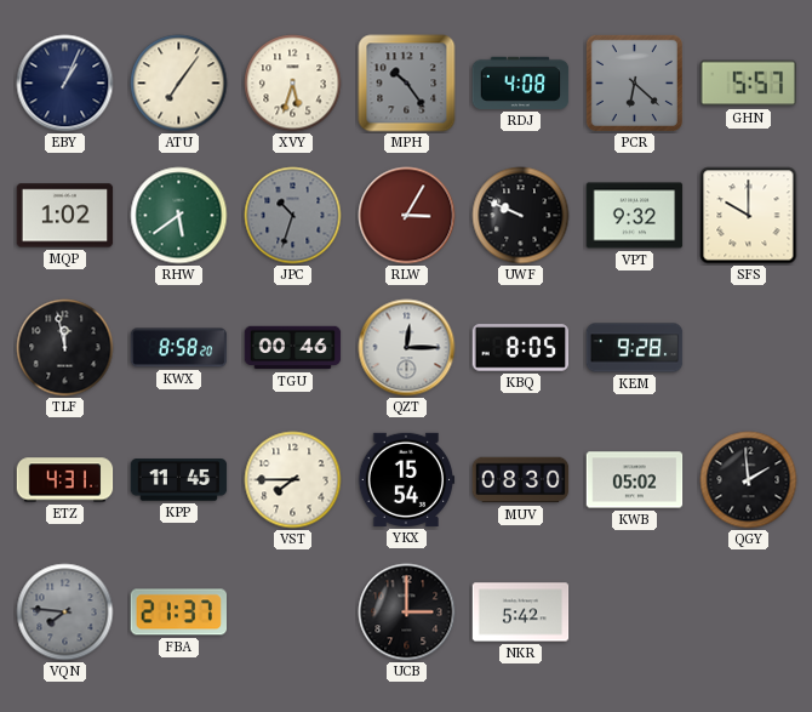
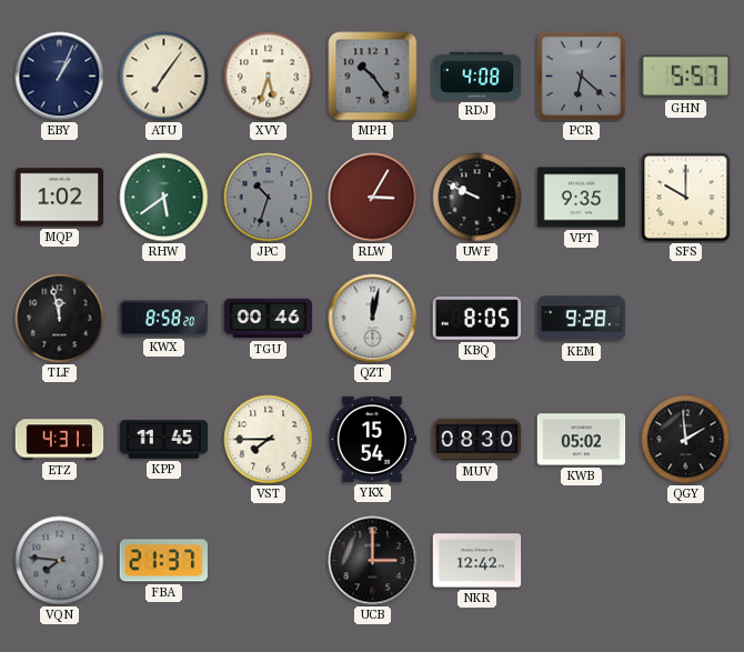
VPT: 9:32 -> 9:35
QZT: 12:15 -> 12:02
NKR: 5:42 -> 12:42
